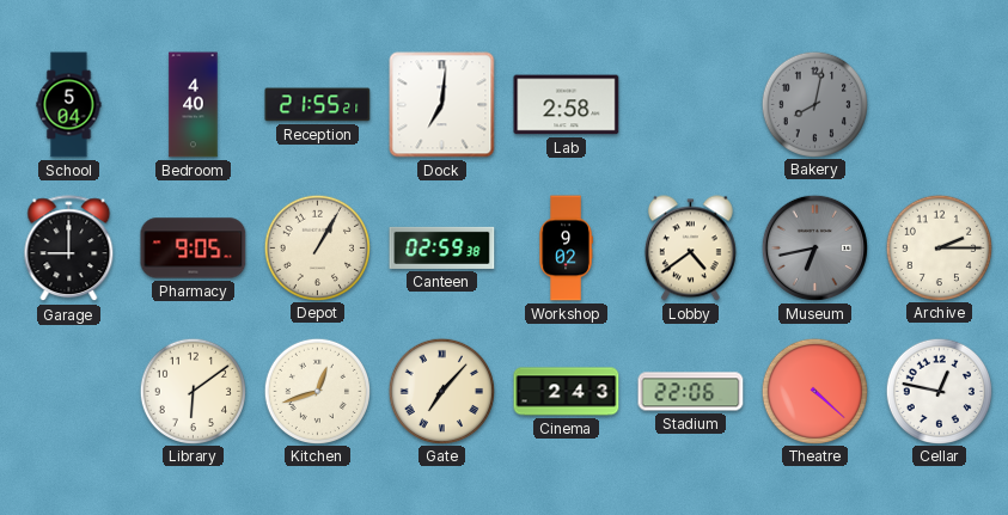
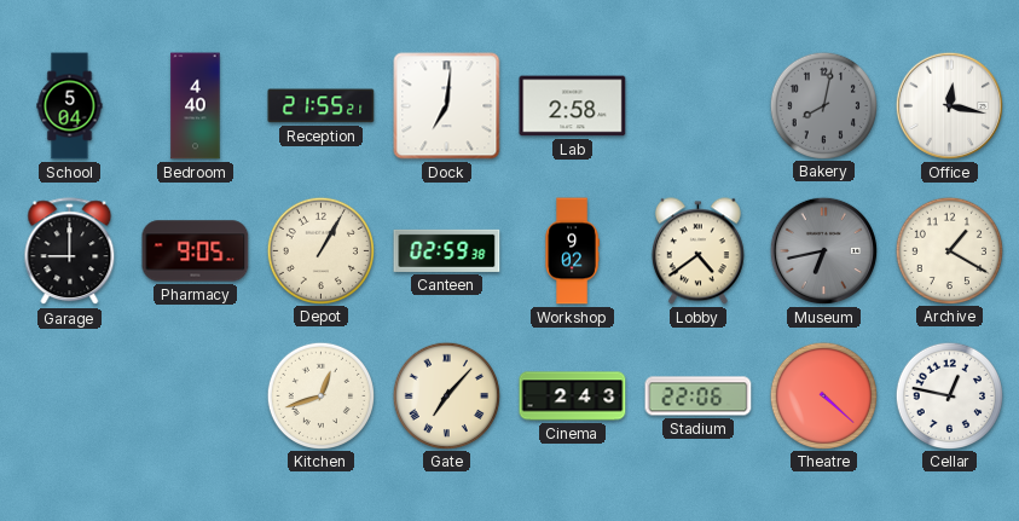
Office: none -> 12:17
Archive: 2:15 -> 1:20
Library: 6:09 -> none
